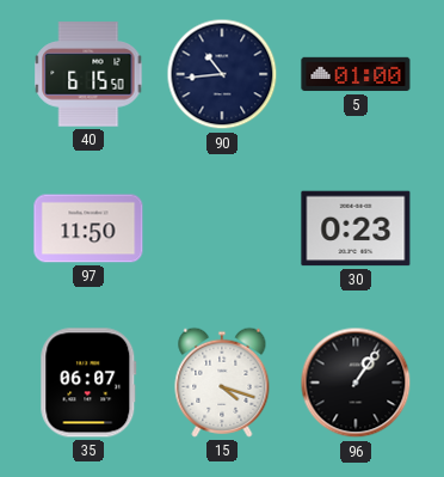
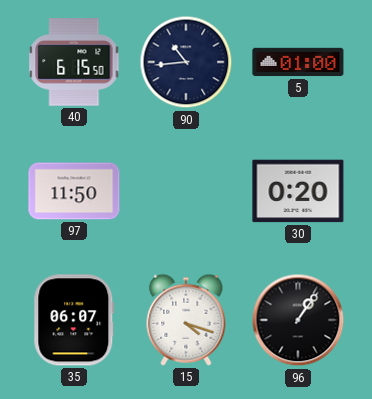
30: 0:23 -> 0:20
